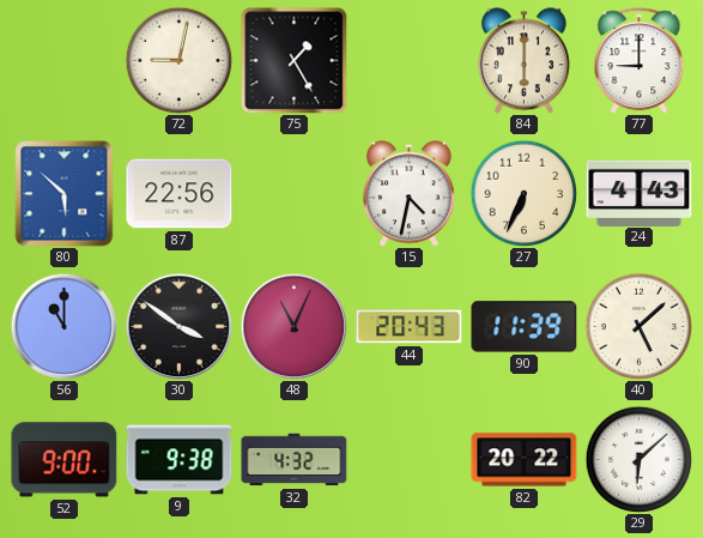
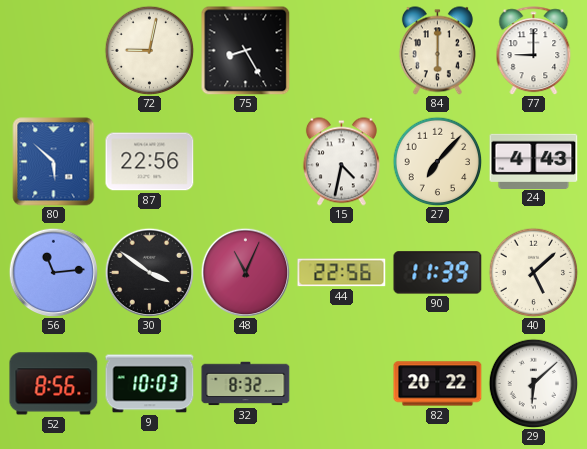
75: 1:25 -> 8:25
27: 6:34 -> 7:07
56: 11:00 -> 11:14
44: 20:43 -> 22:56
52: 9:00 -> 8:56
9: 9:38 -> 10:03
32: 4:32 -> 8:32
